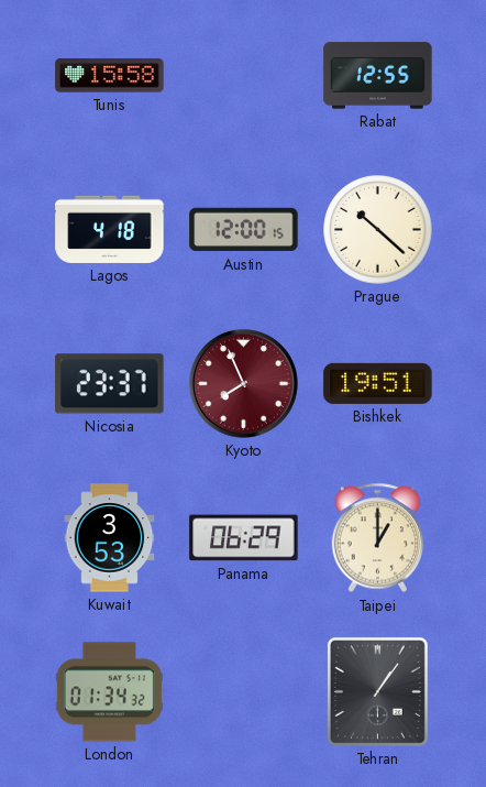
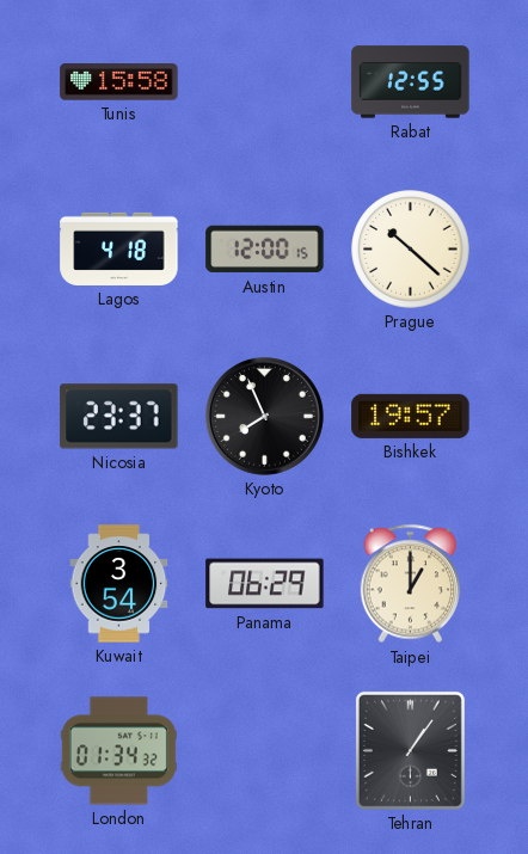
Kyoto dial: burgundy -> black
Bishkek: 19:51 -> 19:57
Kuwait: 3:53 -> 3:54
